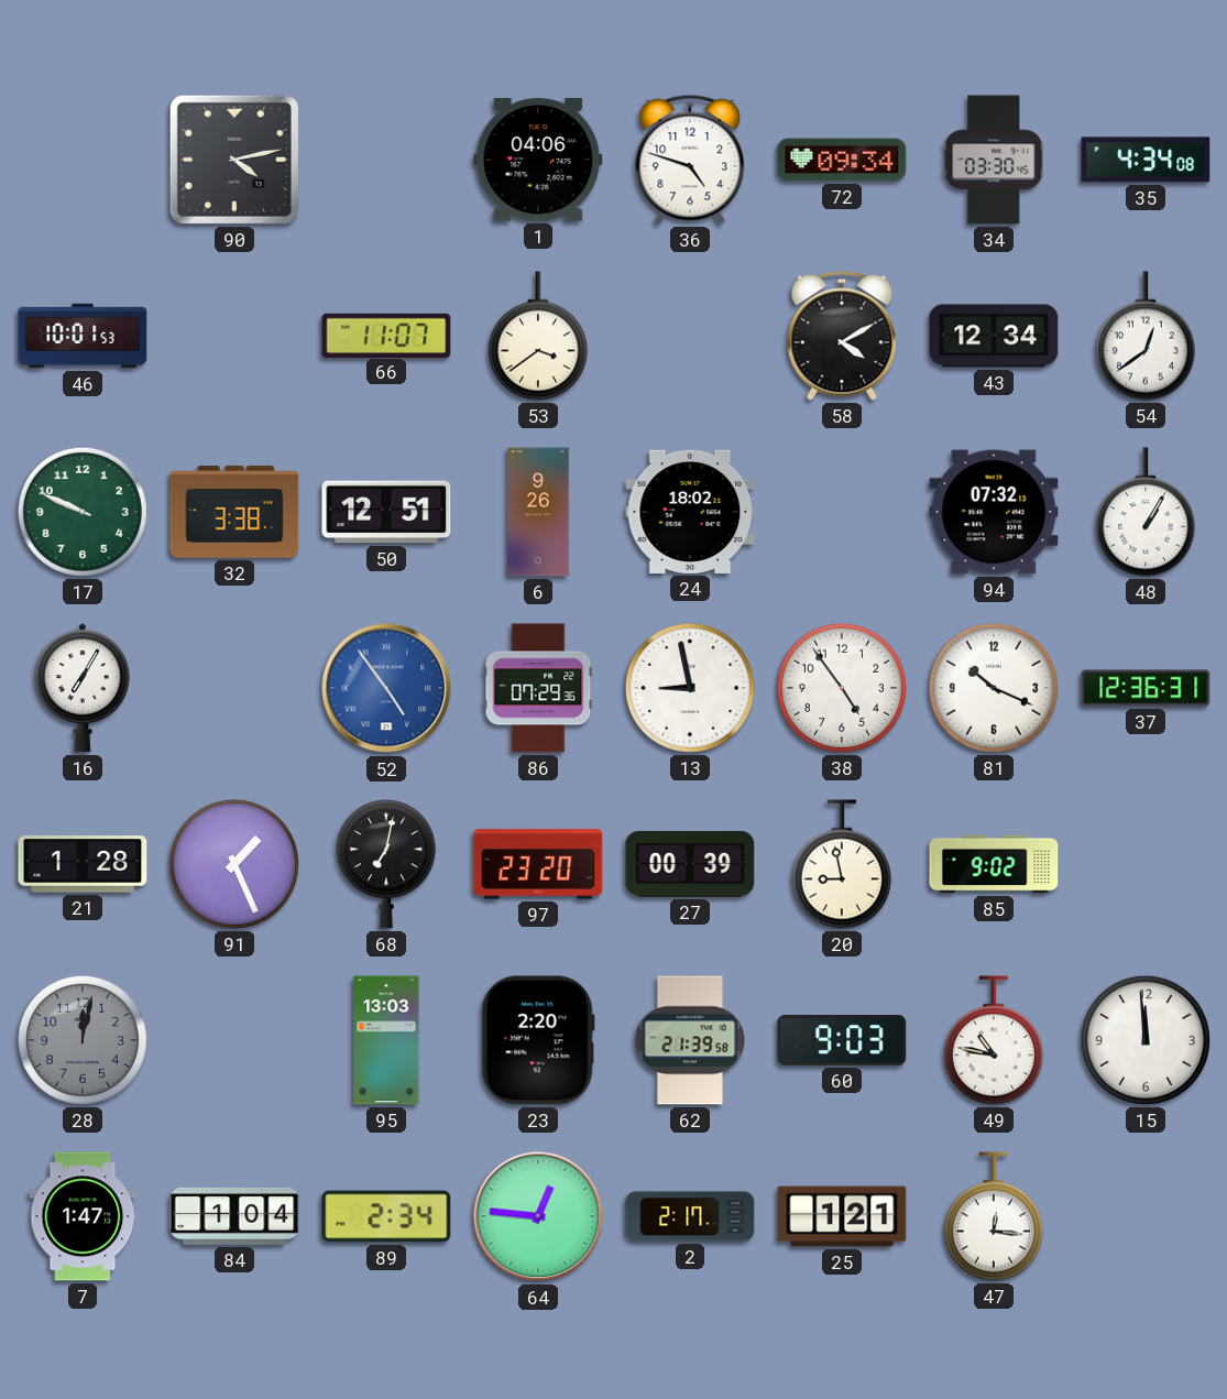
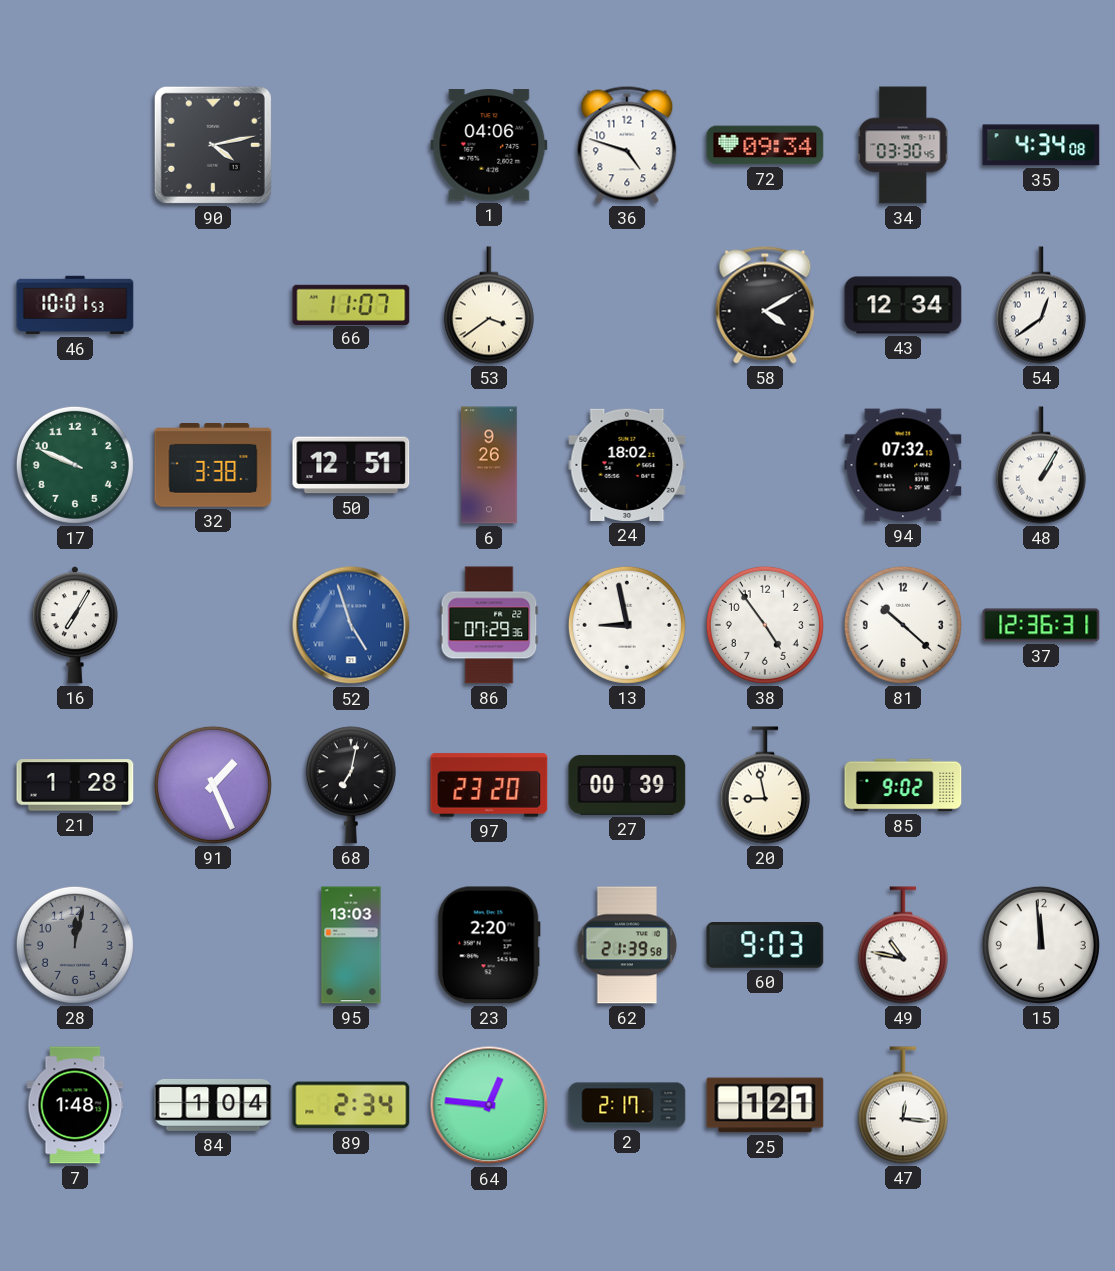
52: 4:54 -> 4:57
81: 10:19 -> 10:22
7: 1:47 -> 1:48
